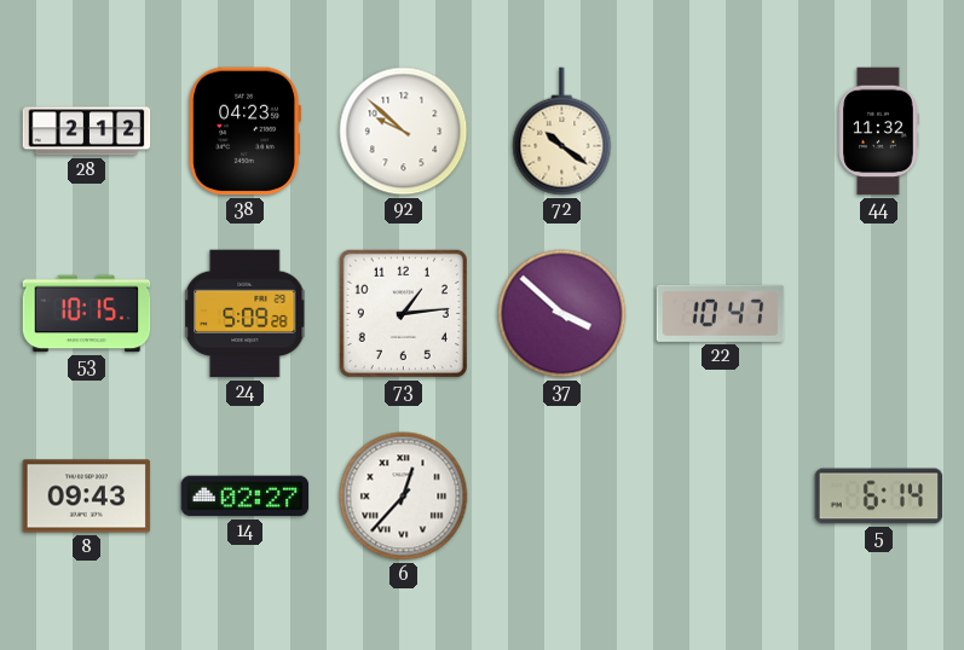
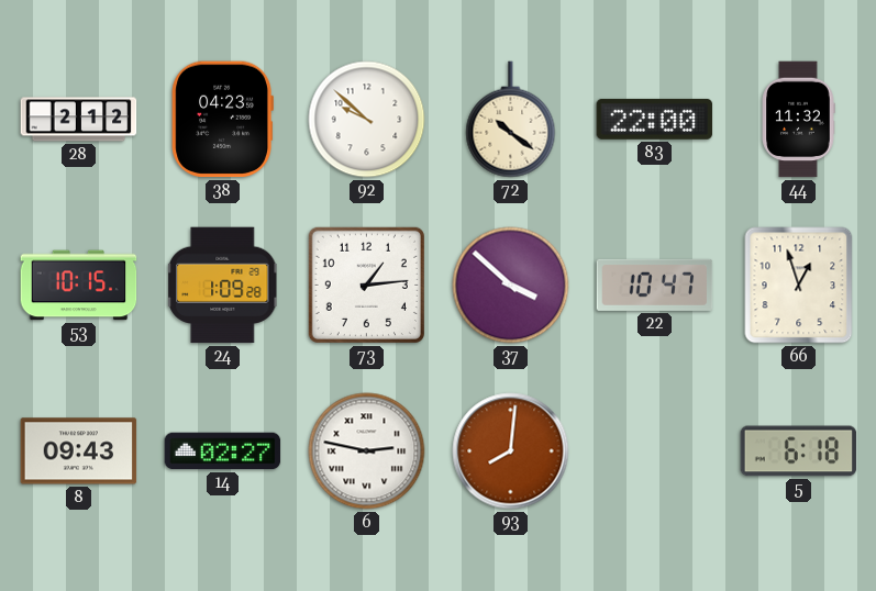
83: none -> 22:00
24: 5:09 -> 1:09
66: none -> 12:57
6: 12:37 -> 2:47
93: none -> 8:01
5: 6:14 -> 6:18
